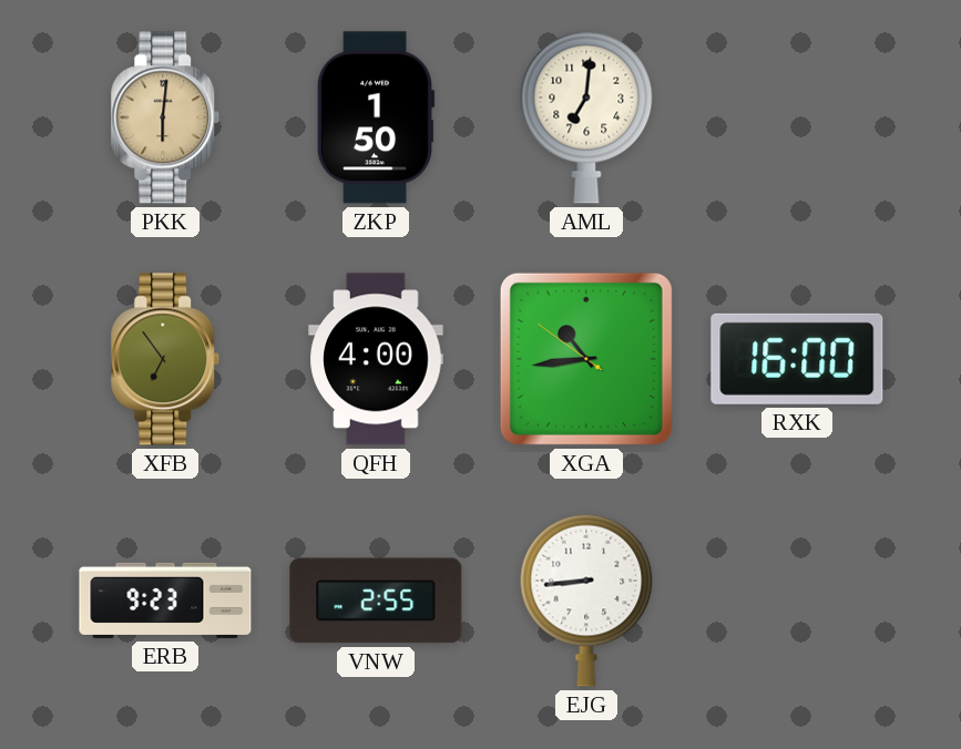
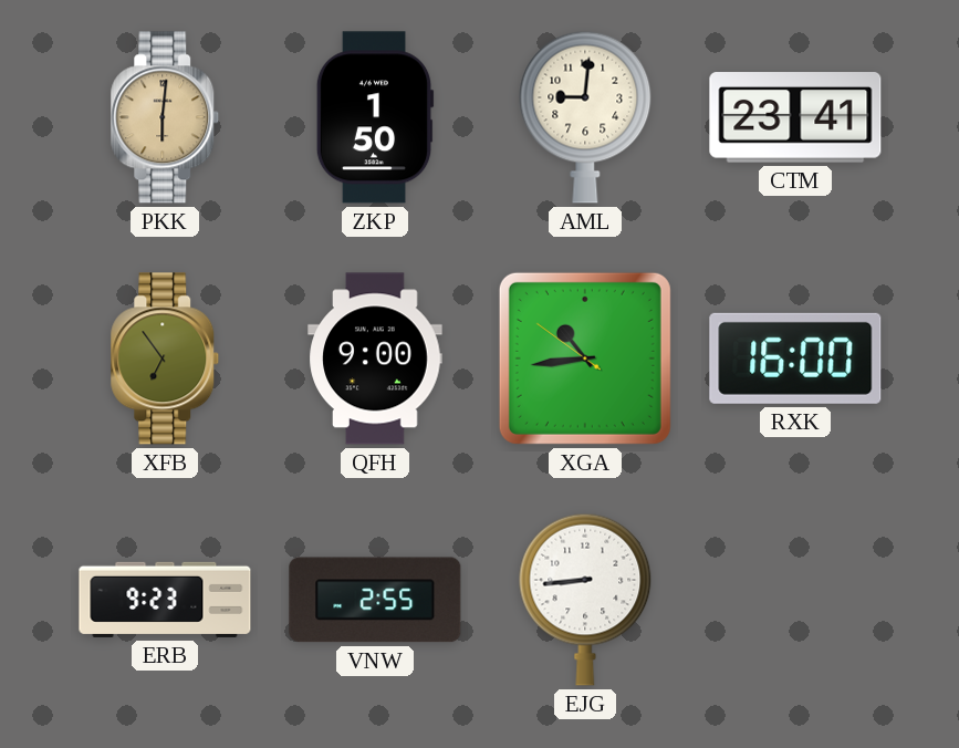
AML: 7:01 -> 9:01
CTM: none -> 23:41
QFH: 4:00 -> 9:00
